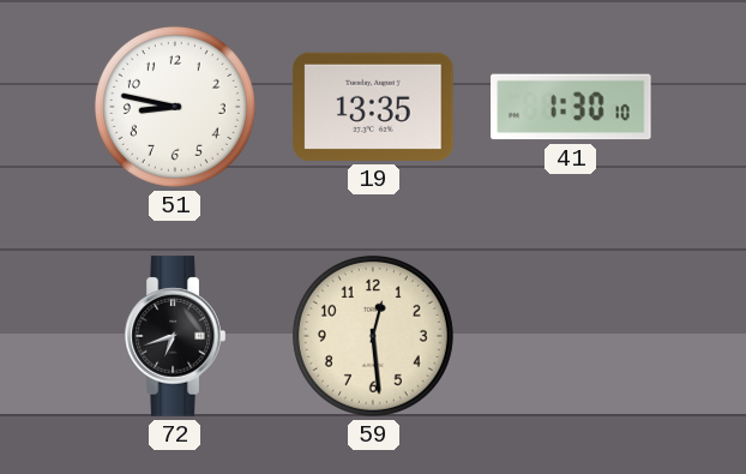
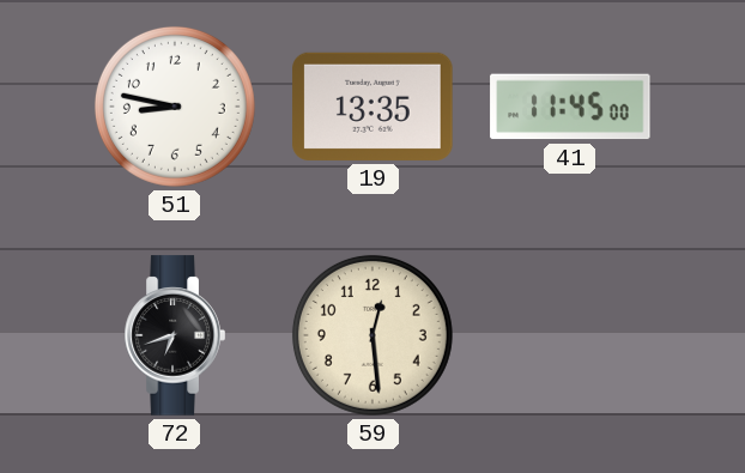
41: 1:30 -> 11:45
